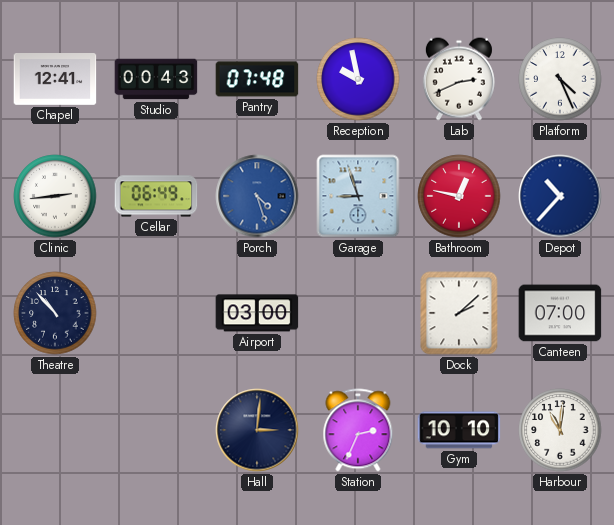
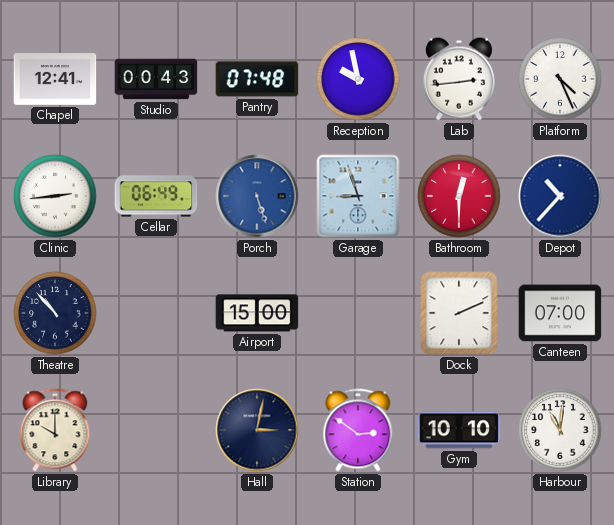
Lab: 2:41 -> 2:44
Porch: 4:27 -> 5:27
Bathroom: 12:47 -> 12:30
Airport: 03:00 -> 15:00
Dock: 2:08 -> 2:11
Library: none -> 10:00
Hall: 3:01 -> 3:02
Station: 2:34 -> 2:51
